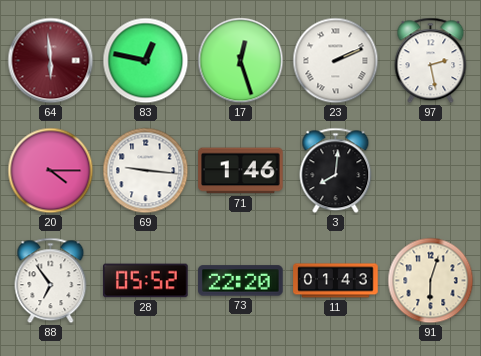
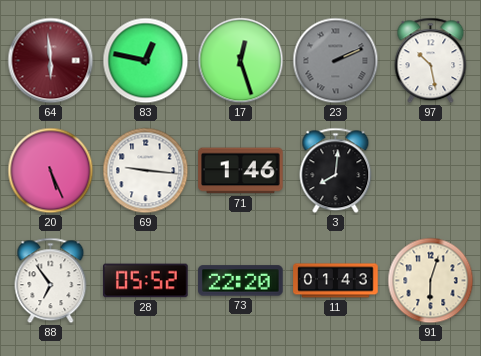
23 dial: white -> grey
97: 2:28 -> 10:28
20: 4:15 -> 5:26
